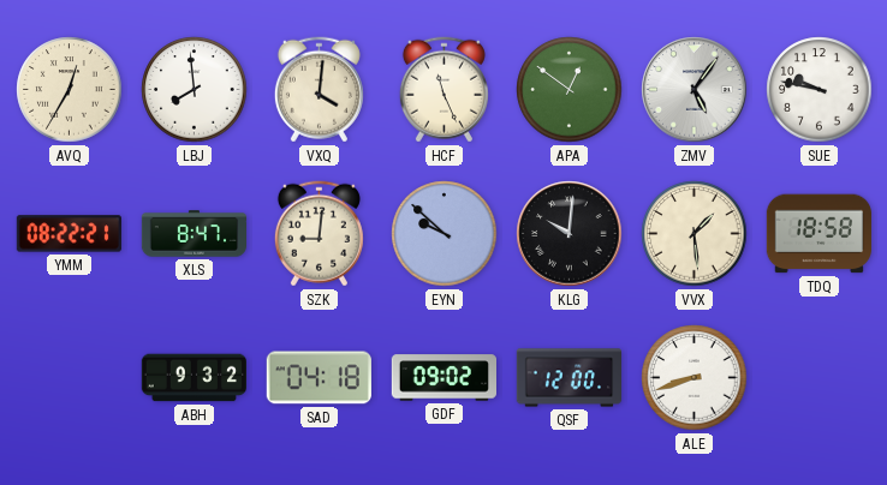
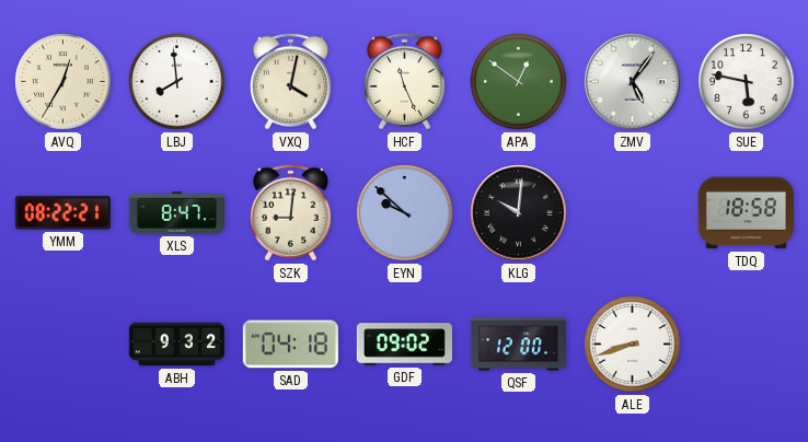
VXQ: 4:01 -> 4:02
SUE: 9:47 -> 5:47
VVX: 1:29 -> none
